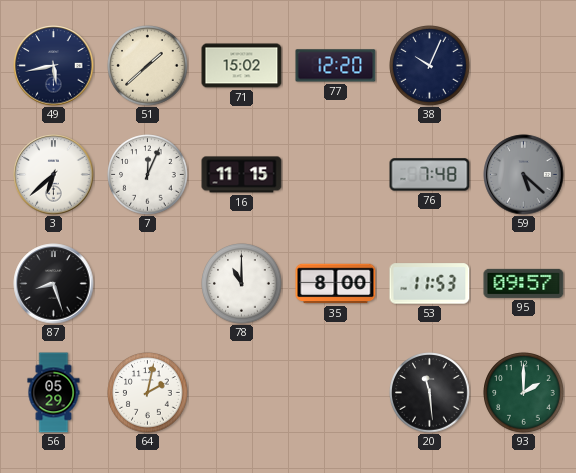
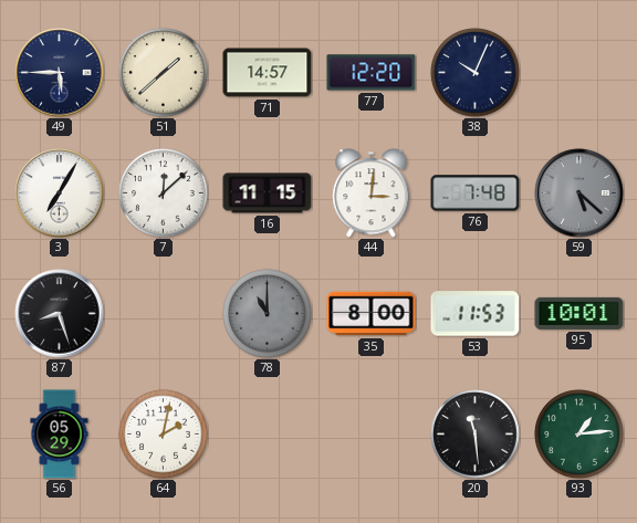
49: 5:43 -> 5:45
71: 15:02 -> 14:57
3: 6:38 -> 7:05
7: 12:04 -> 12:08
44: none -> 3:01
78 dial: white -> grey
95: 09:57 -> 10:01
93: 2:00 -> 1:14
